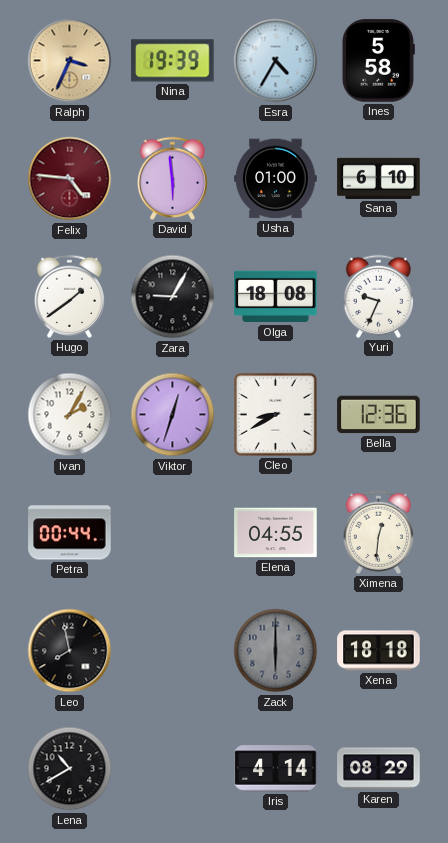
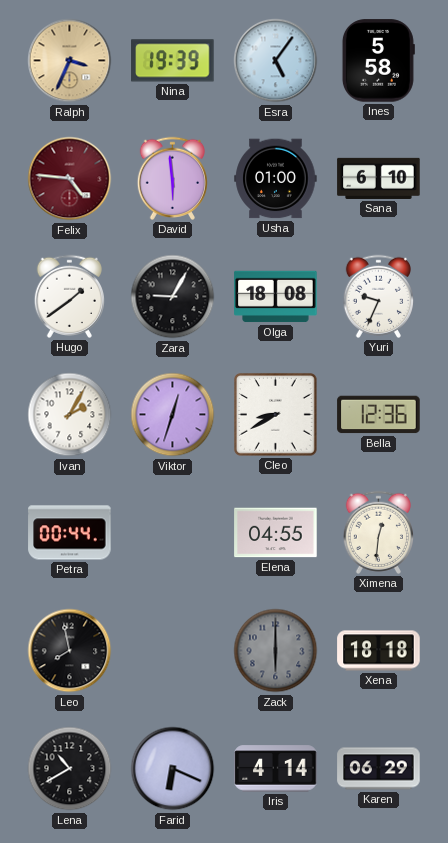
Esra: 4:35 -> 5:06
Farid: none -> 6:19
Karen: 08:29 -> 06:29
